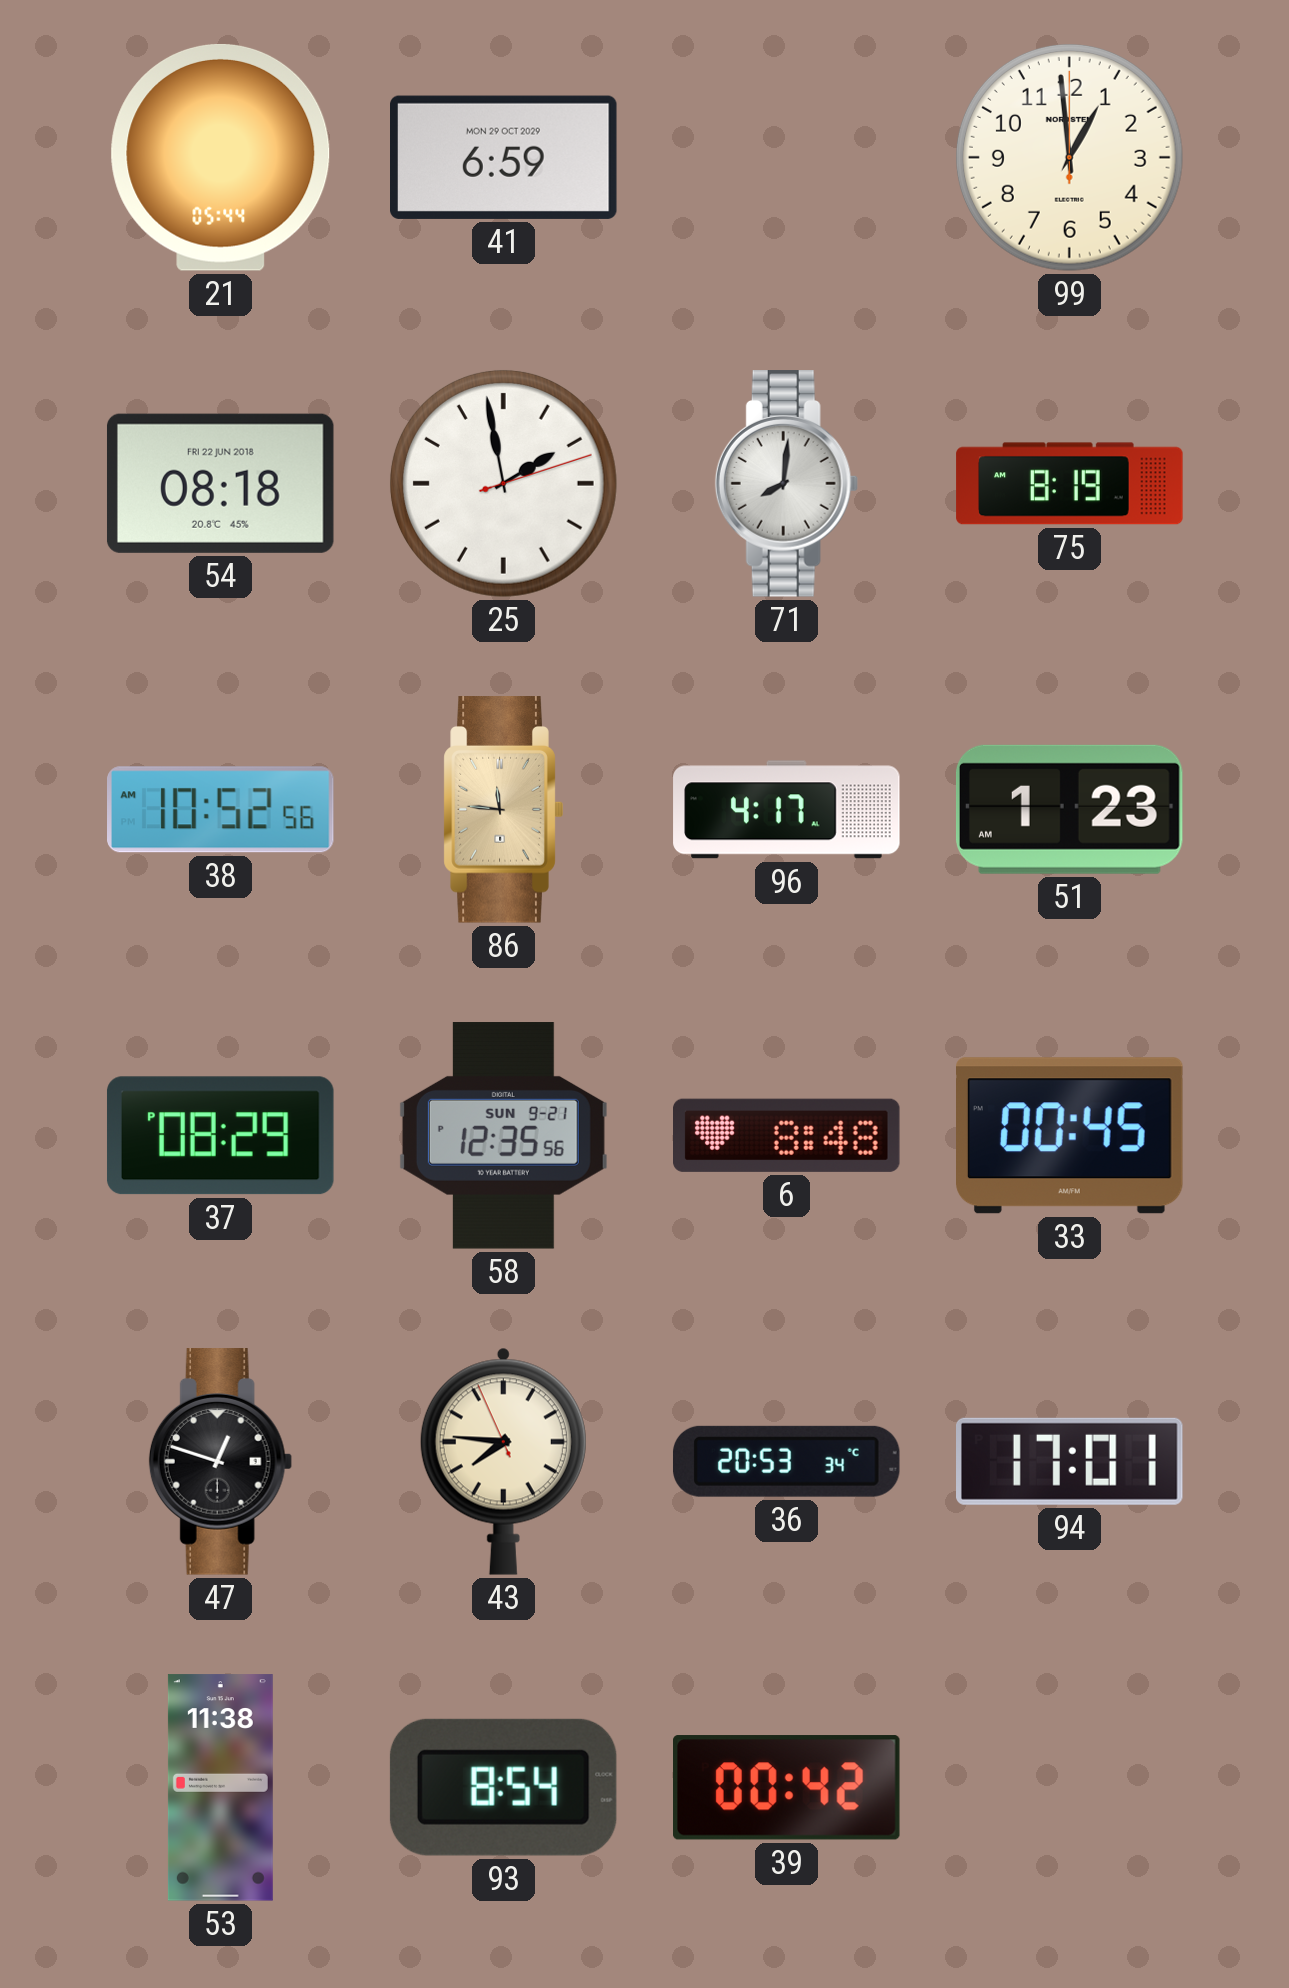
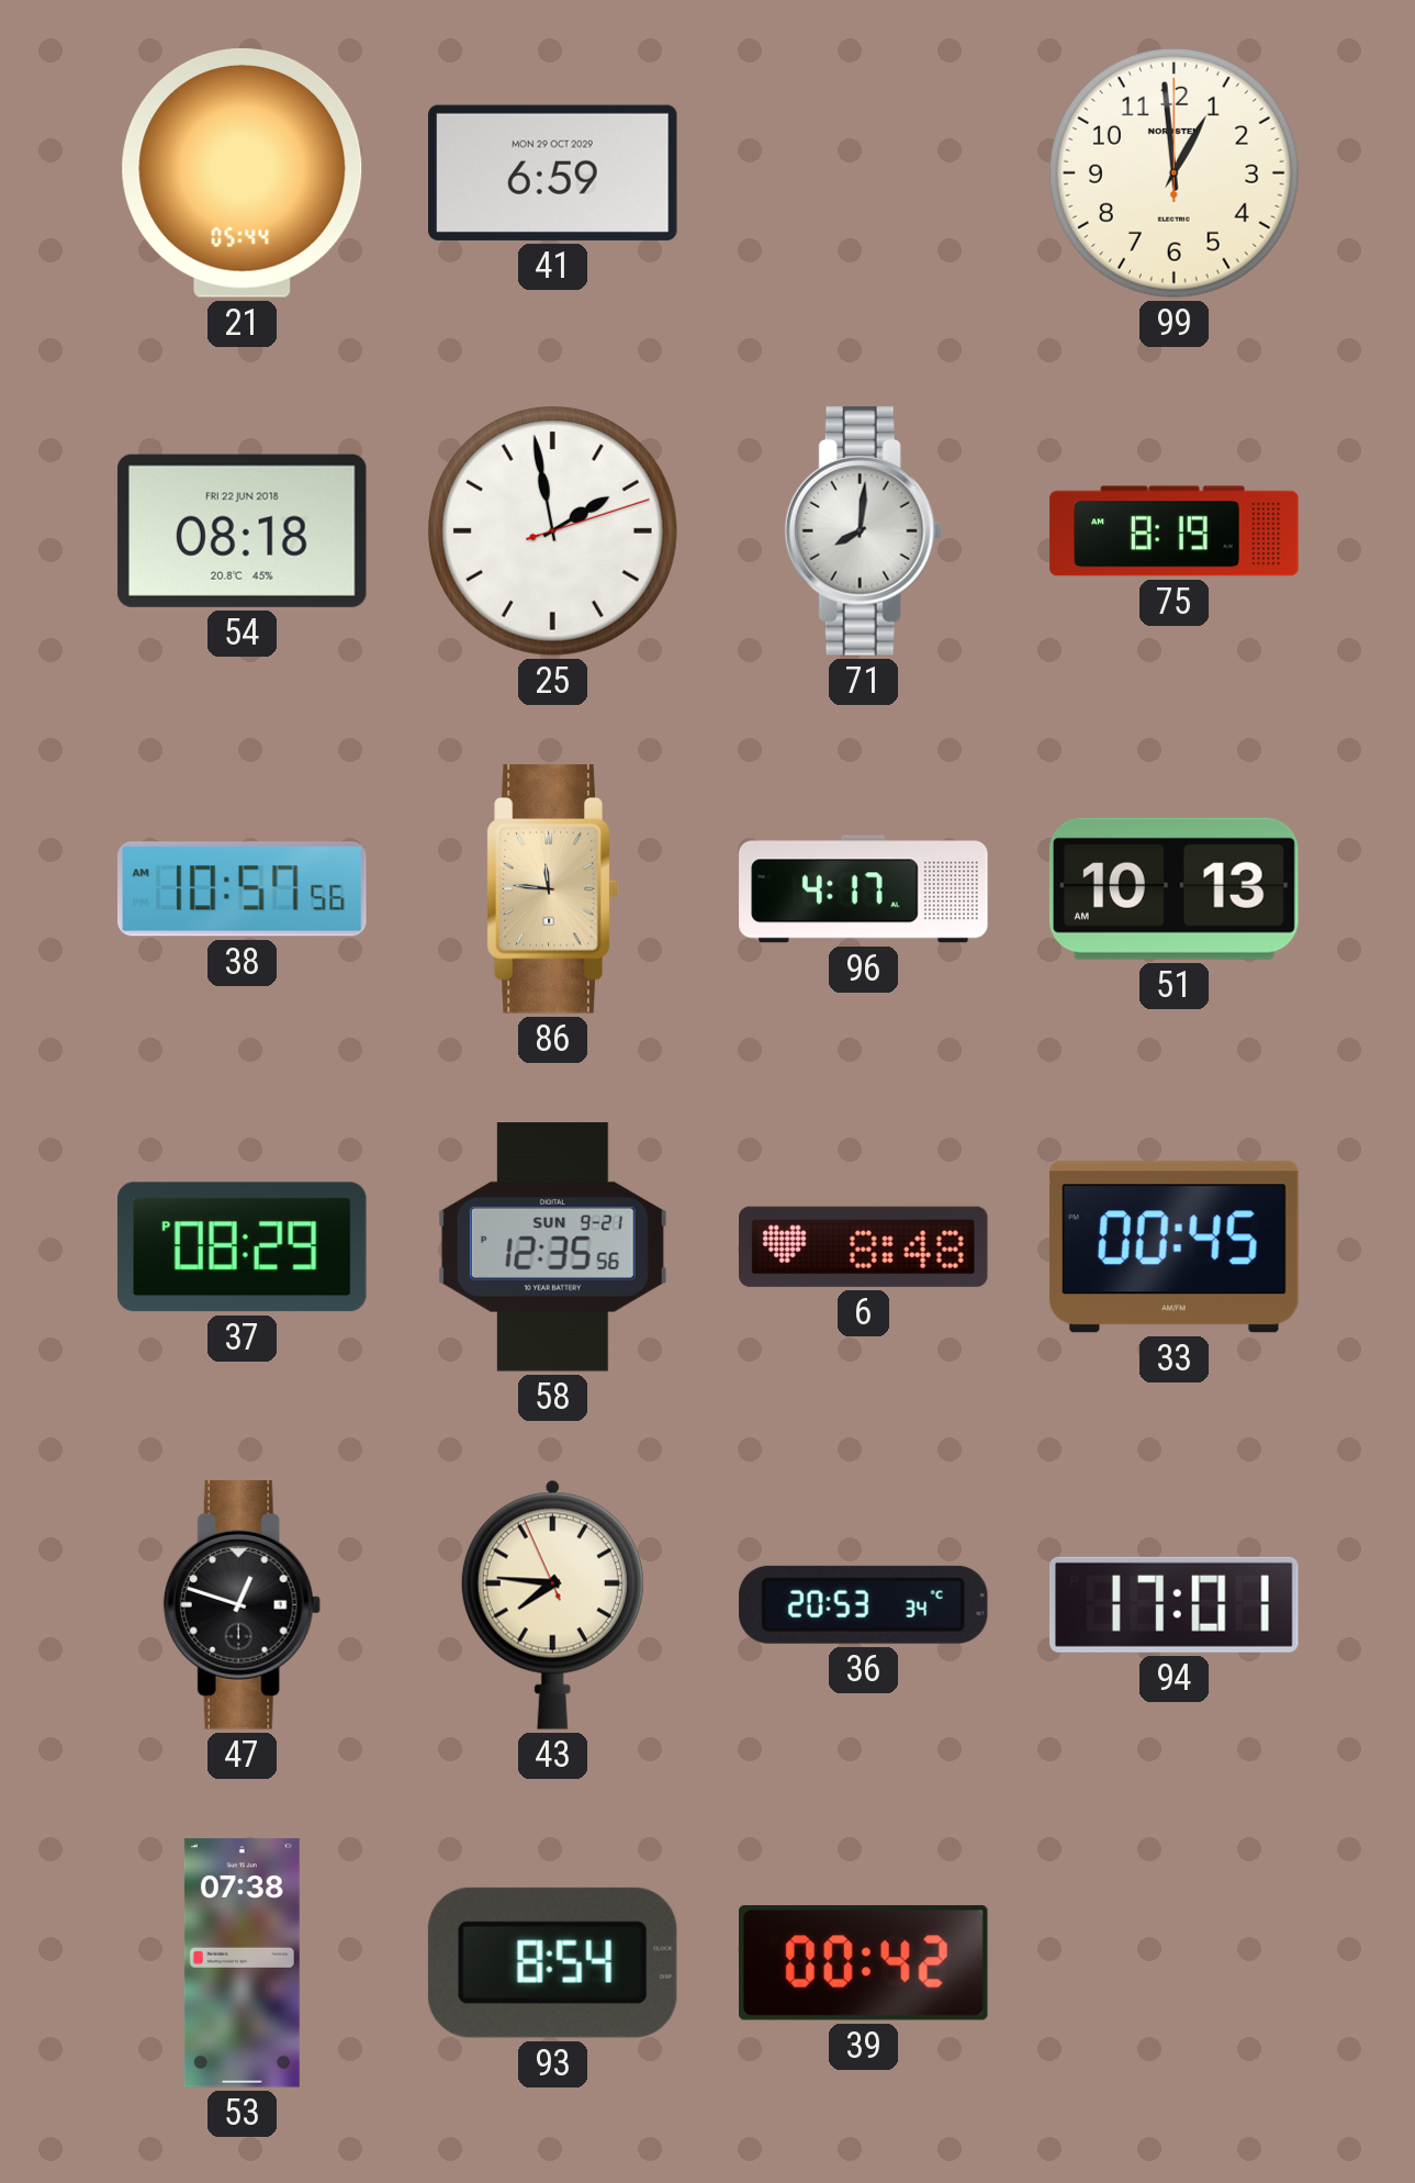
38: 10:52 -> 10:57
51: 1:23 -> 10:13
53: 11:38 -> 07:38
